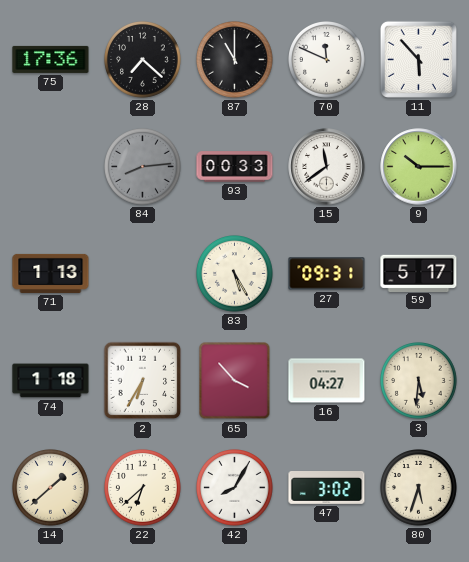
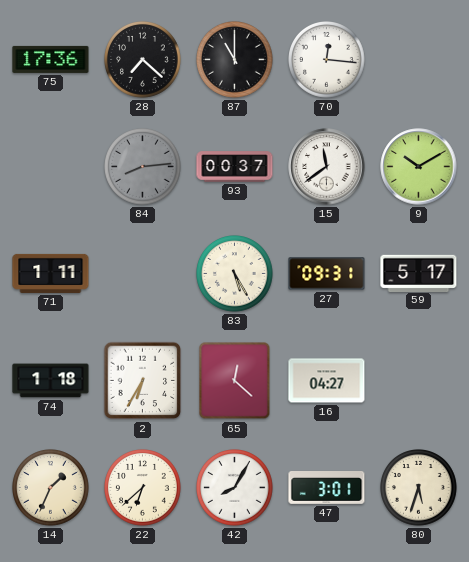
70: 11:49 -> 12:16
11: 5:53 -> none
93: 00:33 -> 00:37
9: 10:15 -> 10:10
71: 1:13 -> 1:11
65: 3:53 -> 12:22
3: 5:31 -> none
14: 1:38 -> 1:34
47: 3:02 -> 3:01
